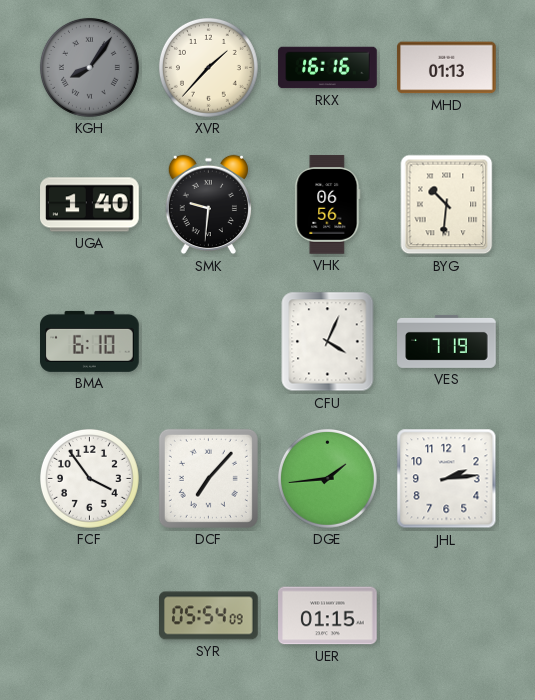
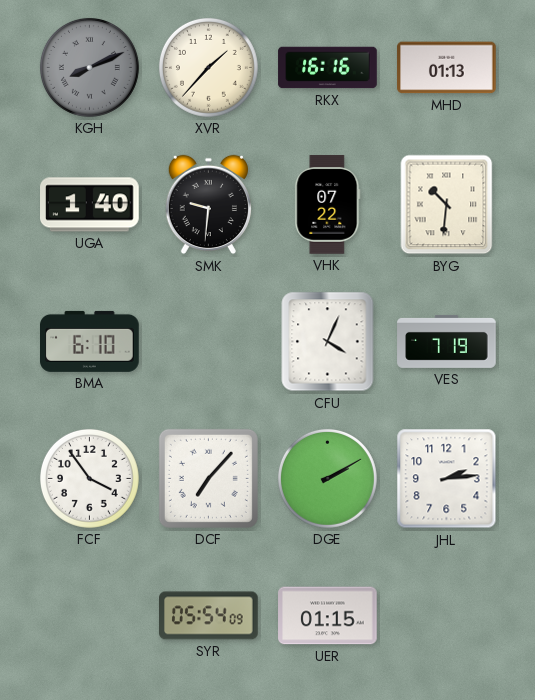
KGH: 8:06 -> 8:11
VHK: 06:56 -> 07:22
DGE: 1:44 -> 2:10
